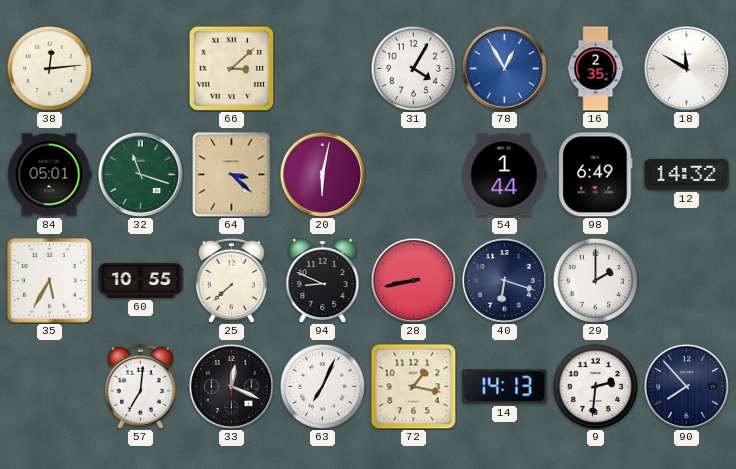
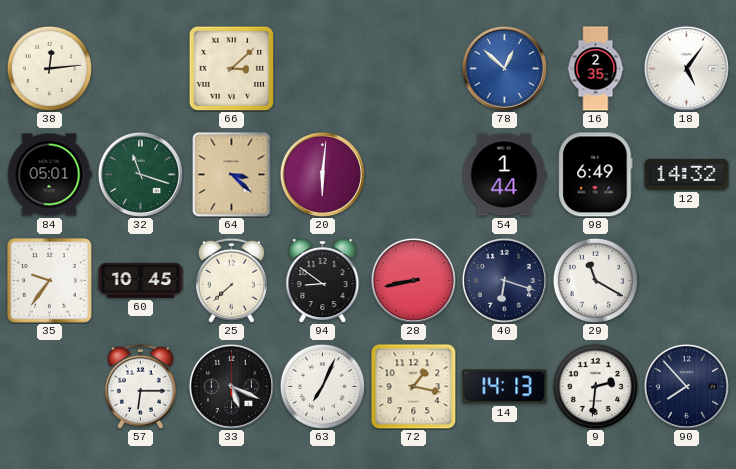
31: 4:05 -> none
78: 12:55 -> 12:52
18: 11:50 -> 5:06
20: 6:02 -> 6:01
35: 5:35 -> 9:36
60: 10:55 -> 10:45
94: 8:49 -> 8:51
29: 2:00 -> 11:20
57: 7:01 -> 6:15
33: 12:19 -> 5:19
